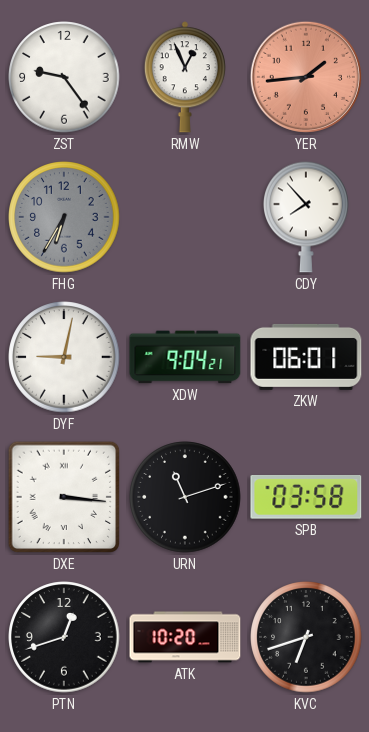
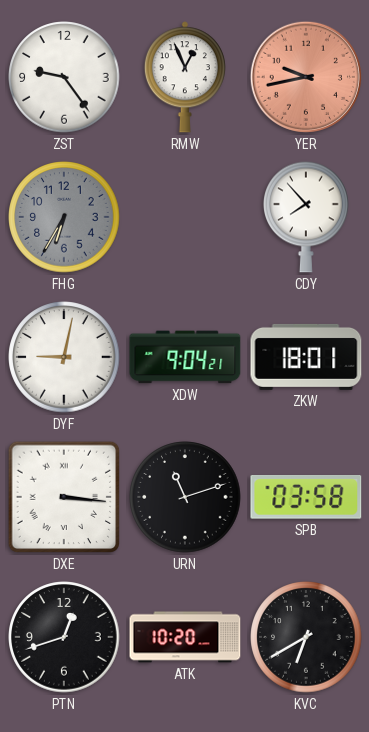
YER: 1:44 -> 9:43
ZKW: 06:01 -> 18:01
KVC: 6:42 -> 6:40
